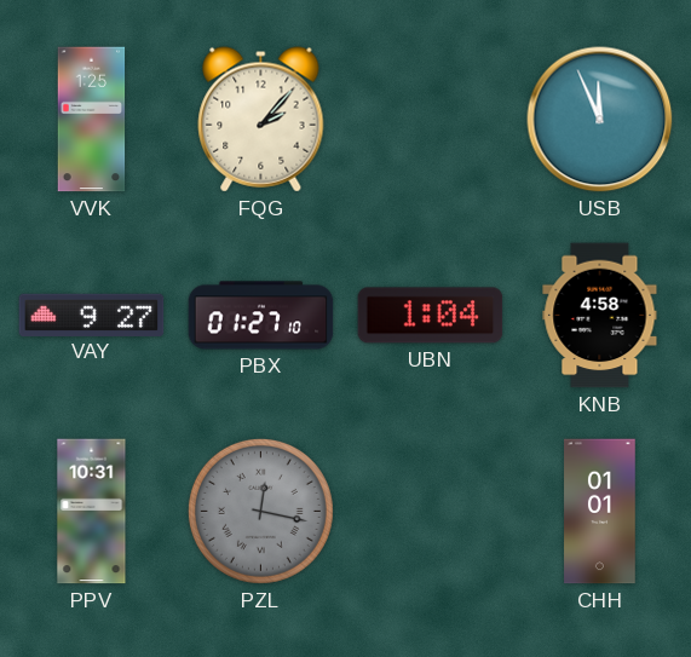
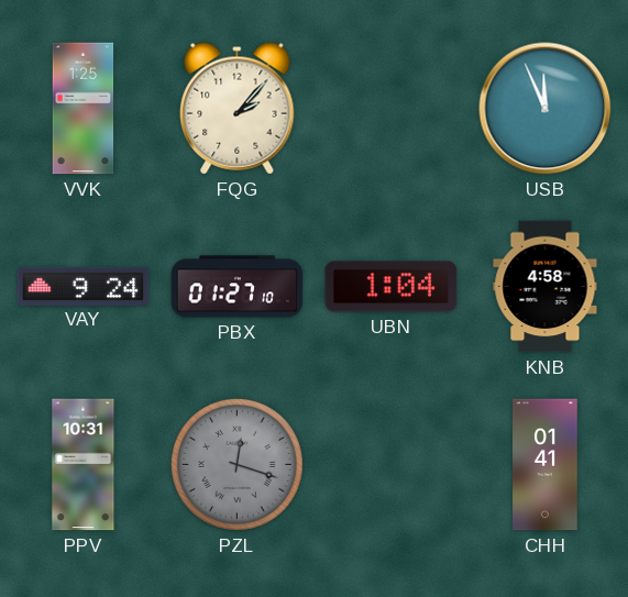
VAY: 9:27 -> 9:24
PZL: 12:17 -> 12:18
CHH: 01:01 -> 01:41
